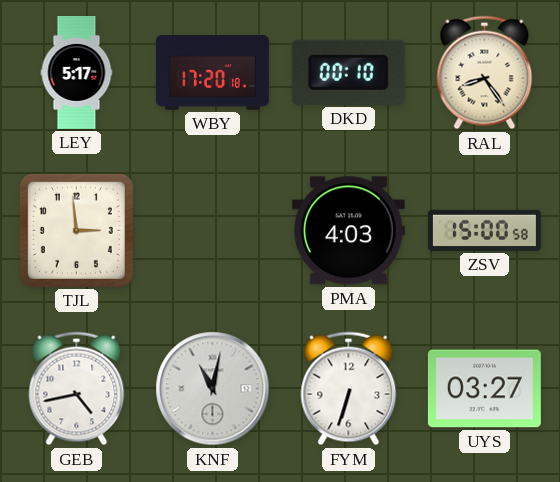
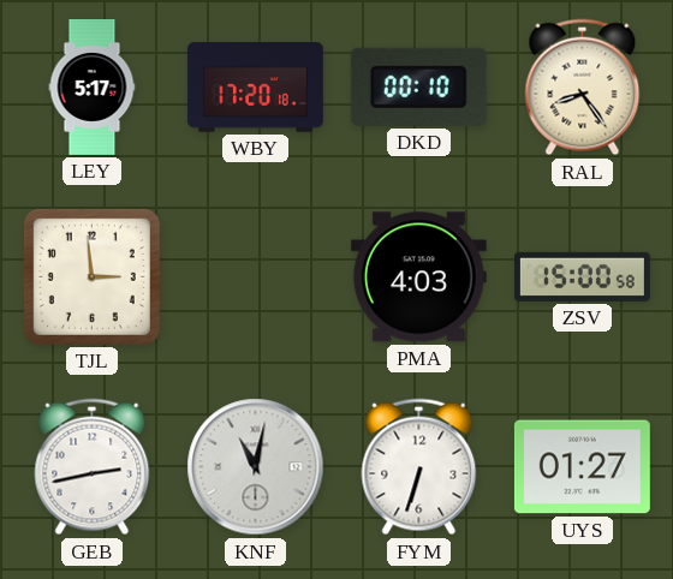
GEB: 4:43 -> 2:43
UYS: 03:27 -> 01:27
